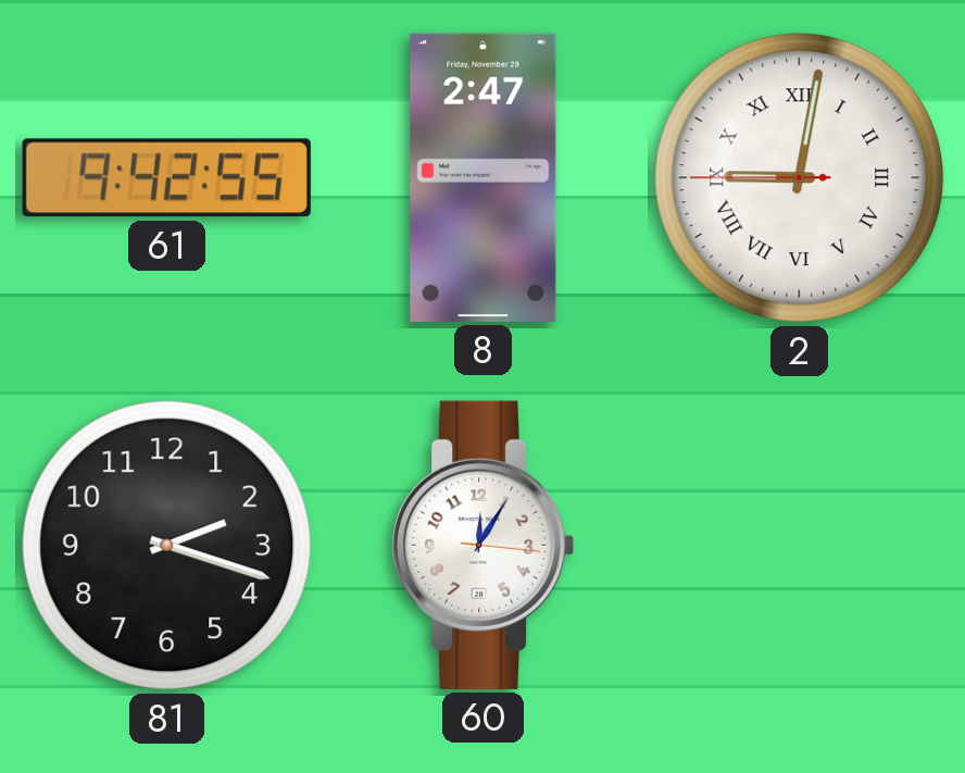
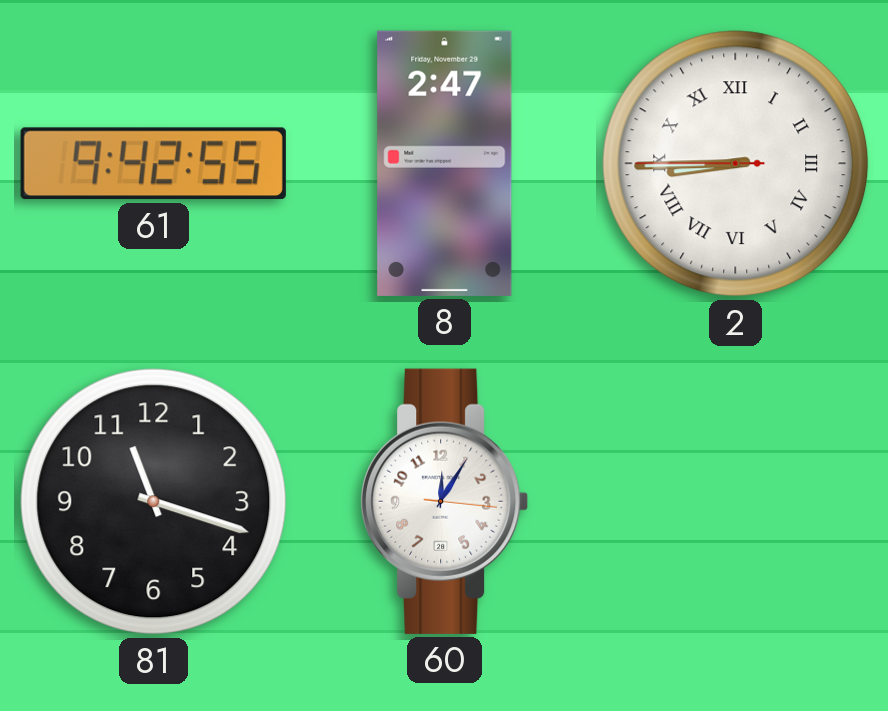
2: 9:01 -> 8:44
81: 2:18 -> 11:18
